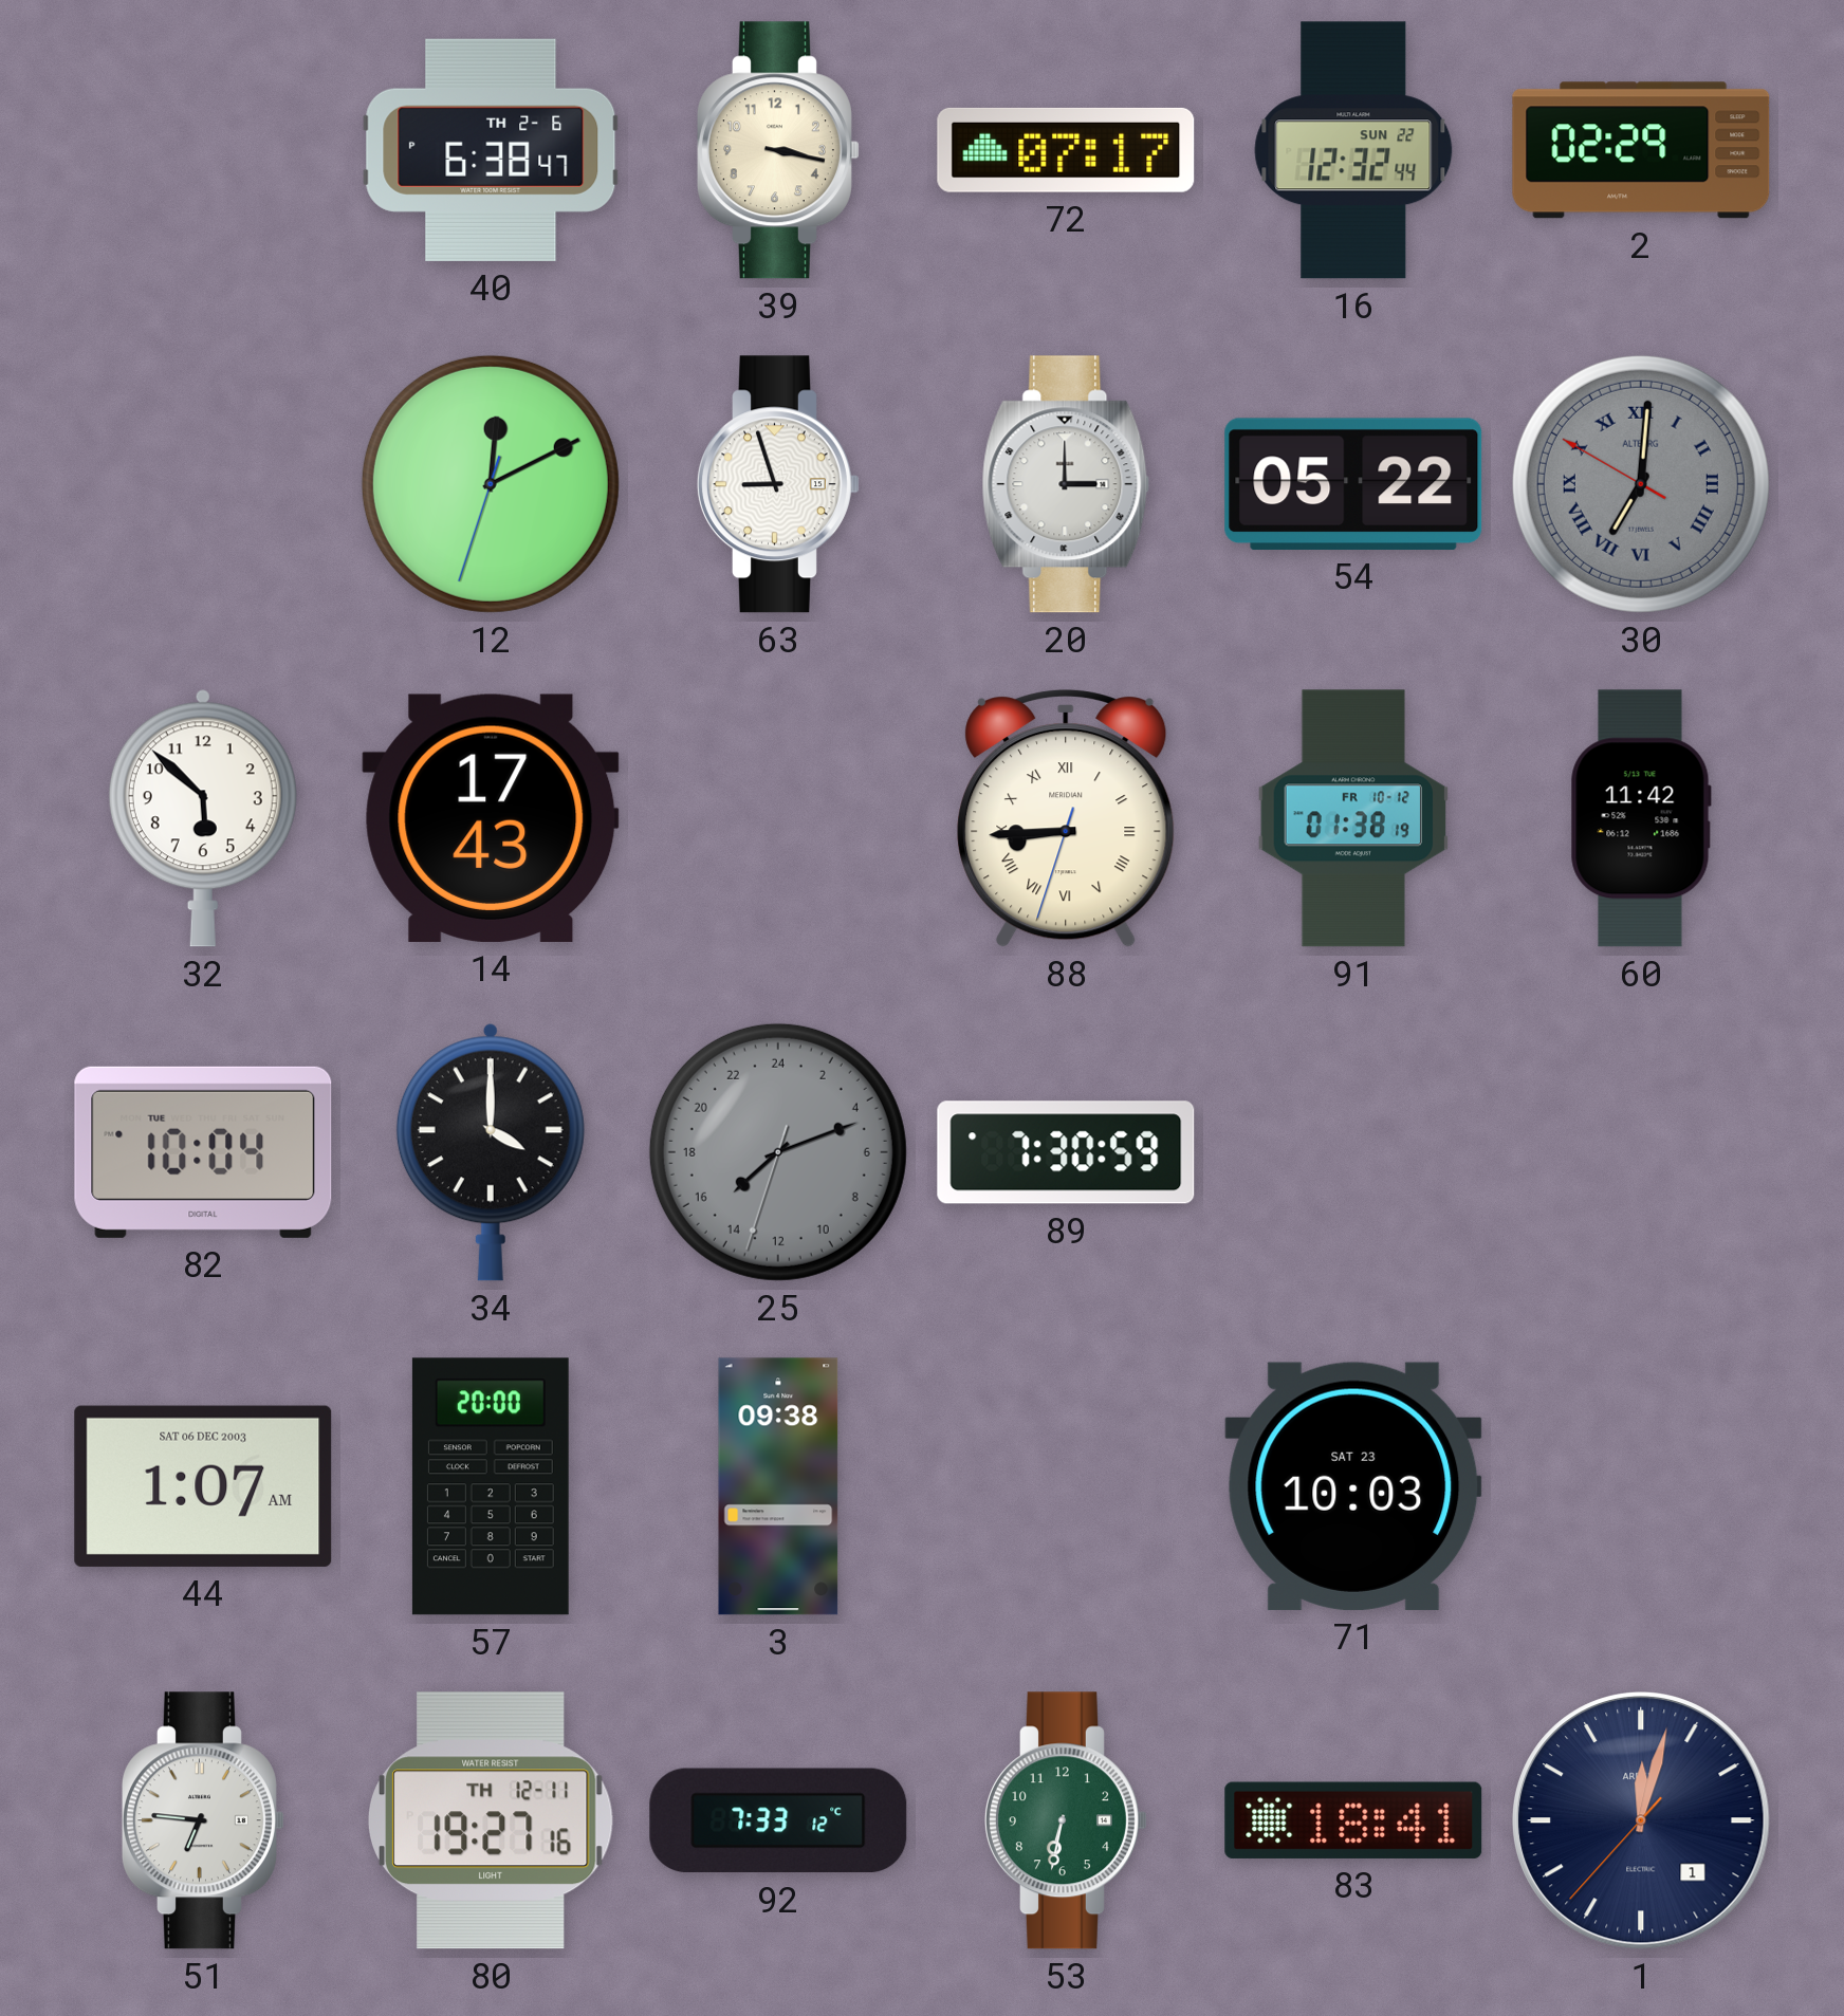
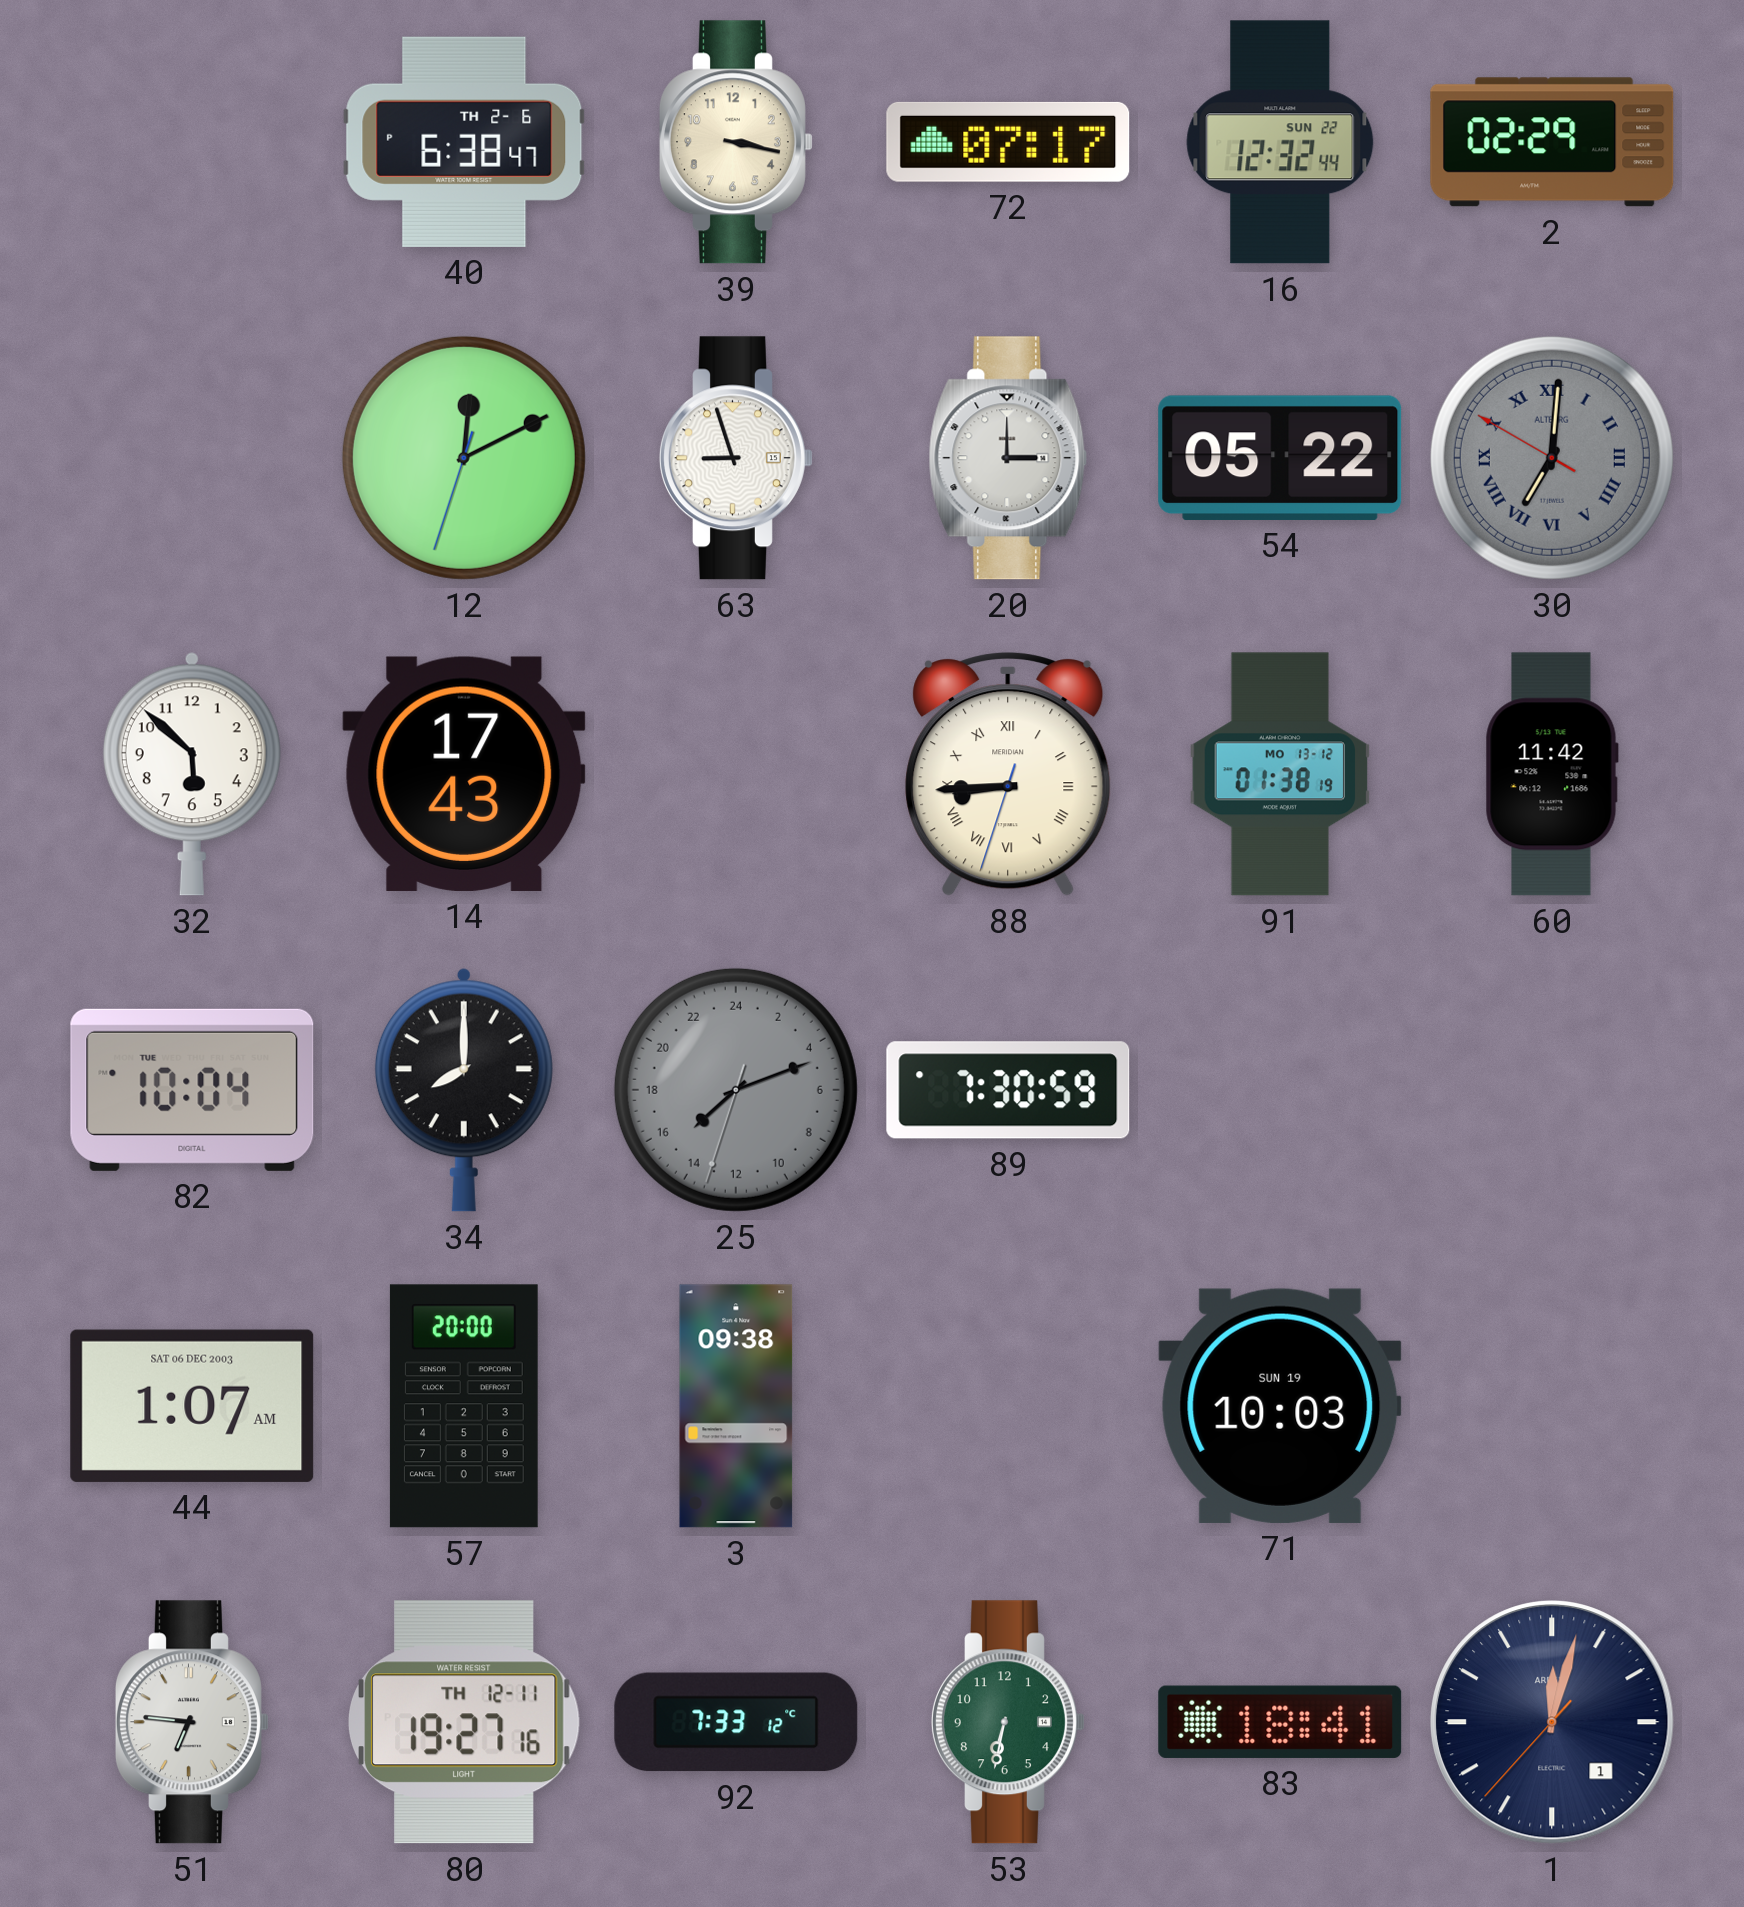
91 date: FR 10-12 -> MO 13-12
34: 4:00 -> 8:00
71 date: SAT 23 -> SUN 19
